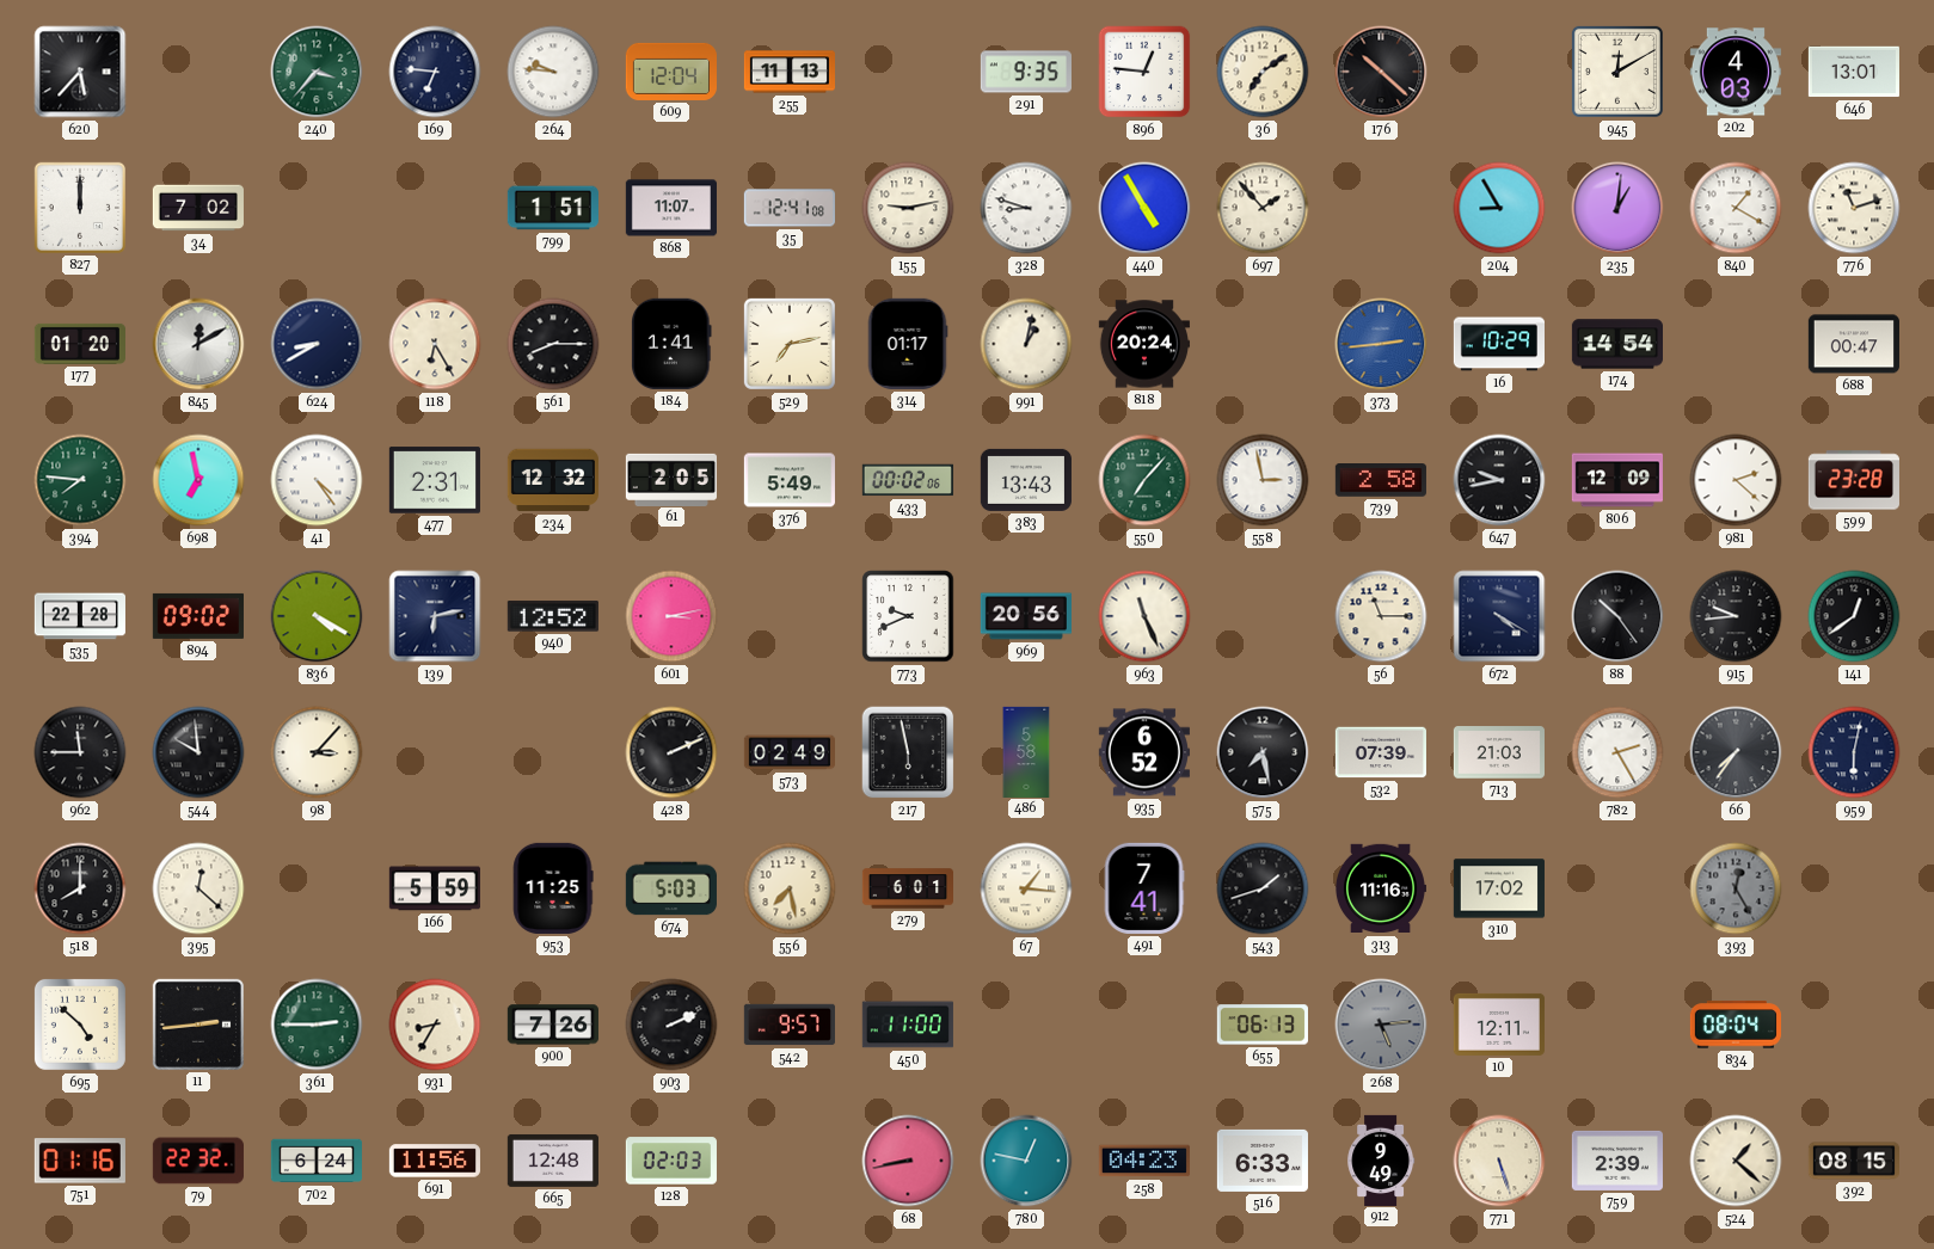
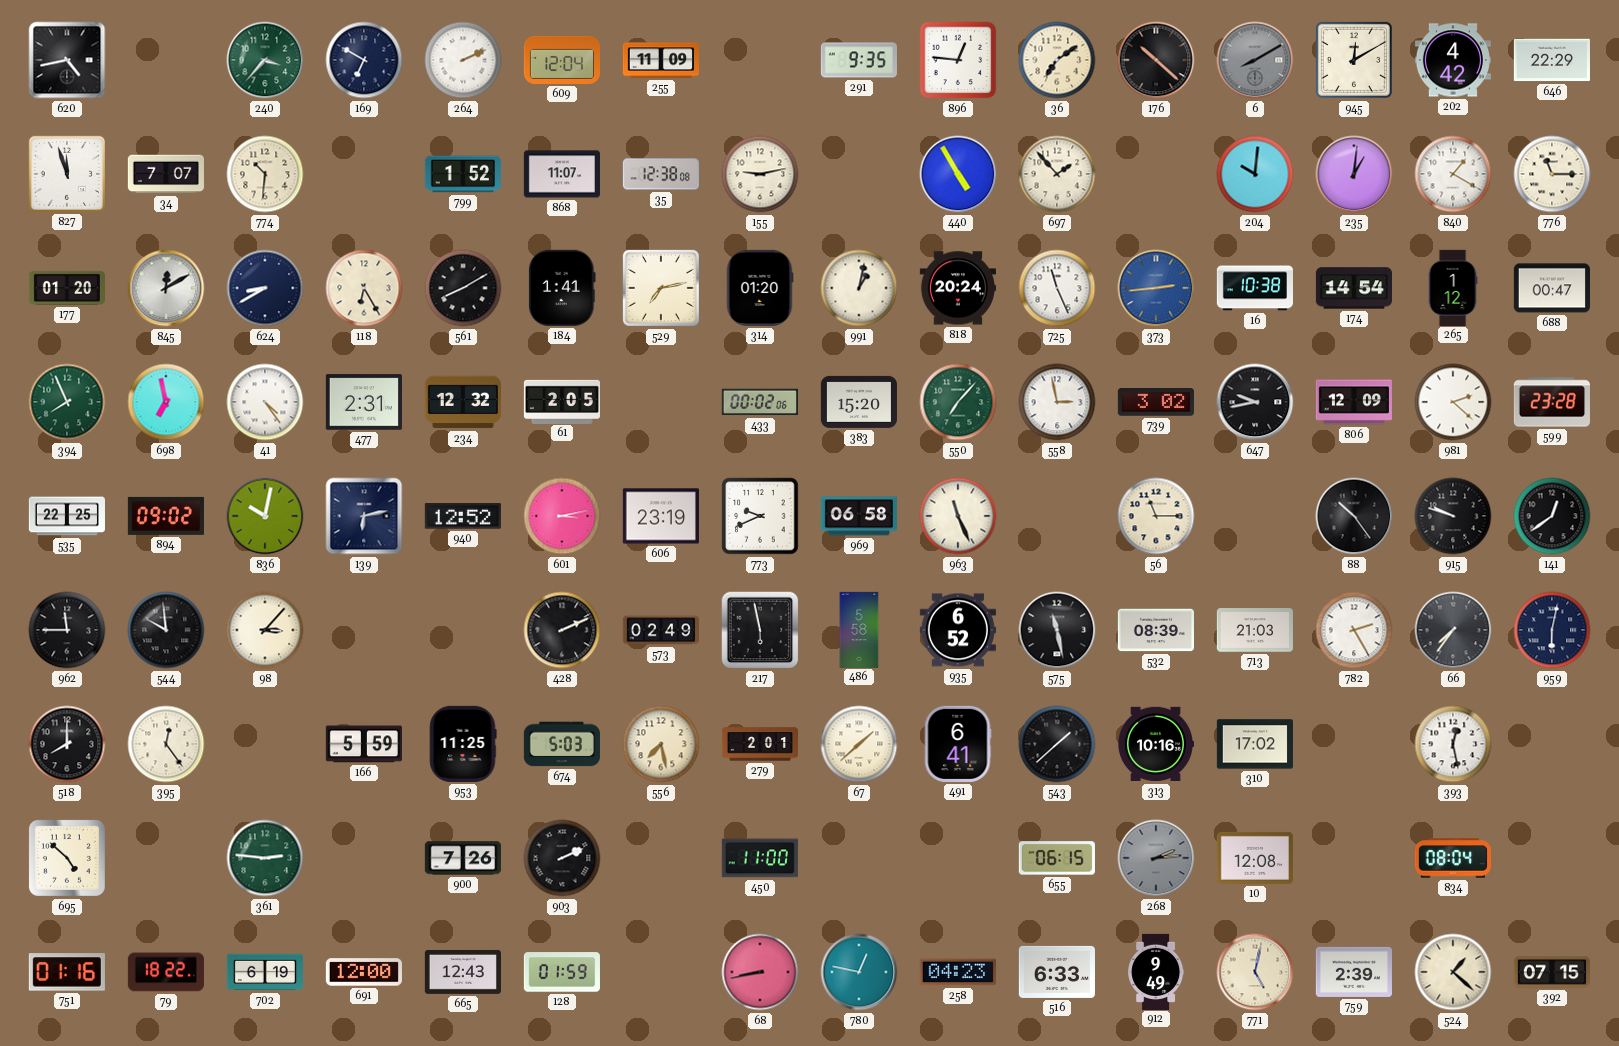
620: 5:37 -> 4:43
169: 6:46 -> 6:50
264: 9:46 -> 2:11
255: 11:13 -> 11:09
6: none -> 8:10
202: 4:03 -> 4:42
646: 13:01 -> 22:29
827: 12:00 -> 11:57
34: 7:02 -> 7:07
774: none -> 10:31
799: 1:51 -> 1:52
35: 12:41 -> 12:38
328: 8:48 -> none
204: 8:55 -> 10:01
776: 11:12 -> 11:15
561: 8:15 -> 8:10
314: 01:17 -> 01:20
725: none -> 11:26
16: 10:29 -> 10:38
265: none -> 1:12
394: 7:46 -> 7:56
376: 5:49 -> none
383: 13:43 -> 15:20
739: 2:58 -> 3:02
535: 22:28 -> 22:25
836: 4:20 -> 10:02
606: none -> 23:19
969: 20:56 -> 06:58
672: 4:20 -> none
915: 9:44 -> 9:48
575: 7:28 -> 11:28
532: 07:39 -> 08:39
395: 12:22 -> 12:24
279: 6:01 -> 2:01
67: 1:16 -> 1:38
491: 7:41 -> 6:41
543: 1:42 -> 1:38
313: 11:16 -> 10:16
393: 12:25 -> 12:28
393 dial: grey -> white
11: 2:44 -> none
361: 2:45 -> 2:46
931: 8:35 -> none
542: 9:57 -> none
655: 06:13 -> 06:15
268: 5:14 -> 2:14
10: 12:11 -> 12:08
79: 22:32 -> 18:22
702: 6:24 -> 6:19
691: 11:56 -> 12:00
665: 12:48 -> 12:43
128: 02:03 -> 01:59
771: 5:27 -> 5:02
392: 08:15 -> 07:15
